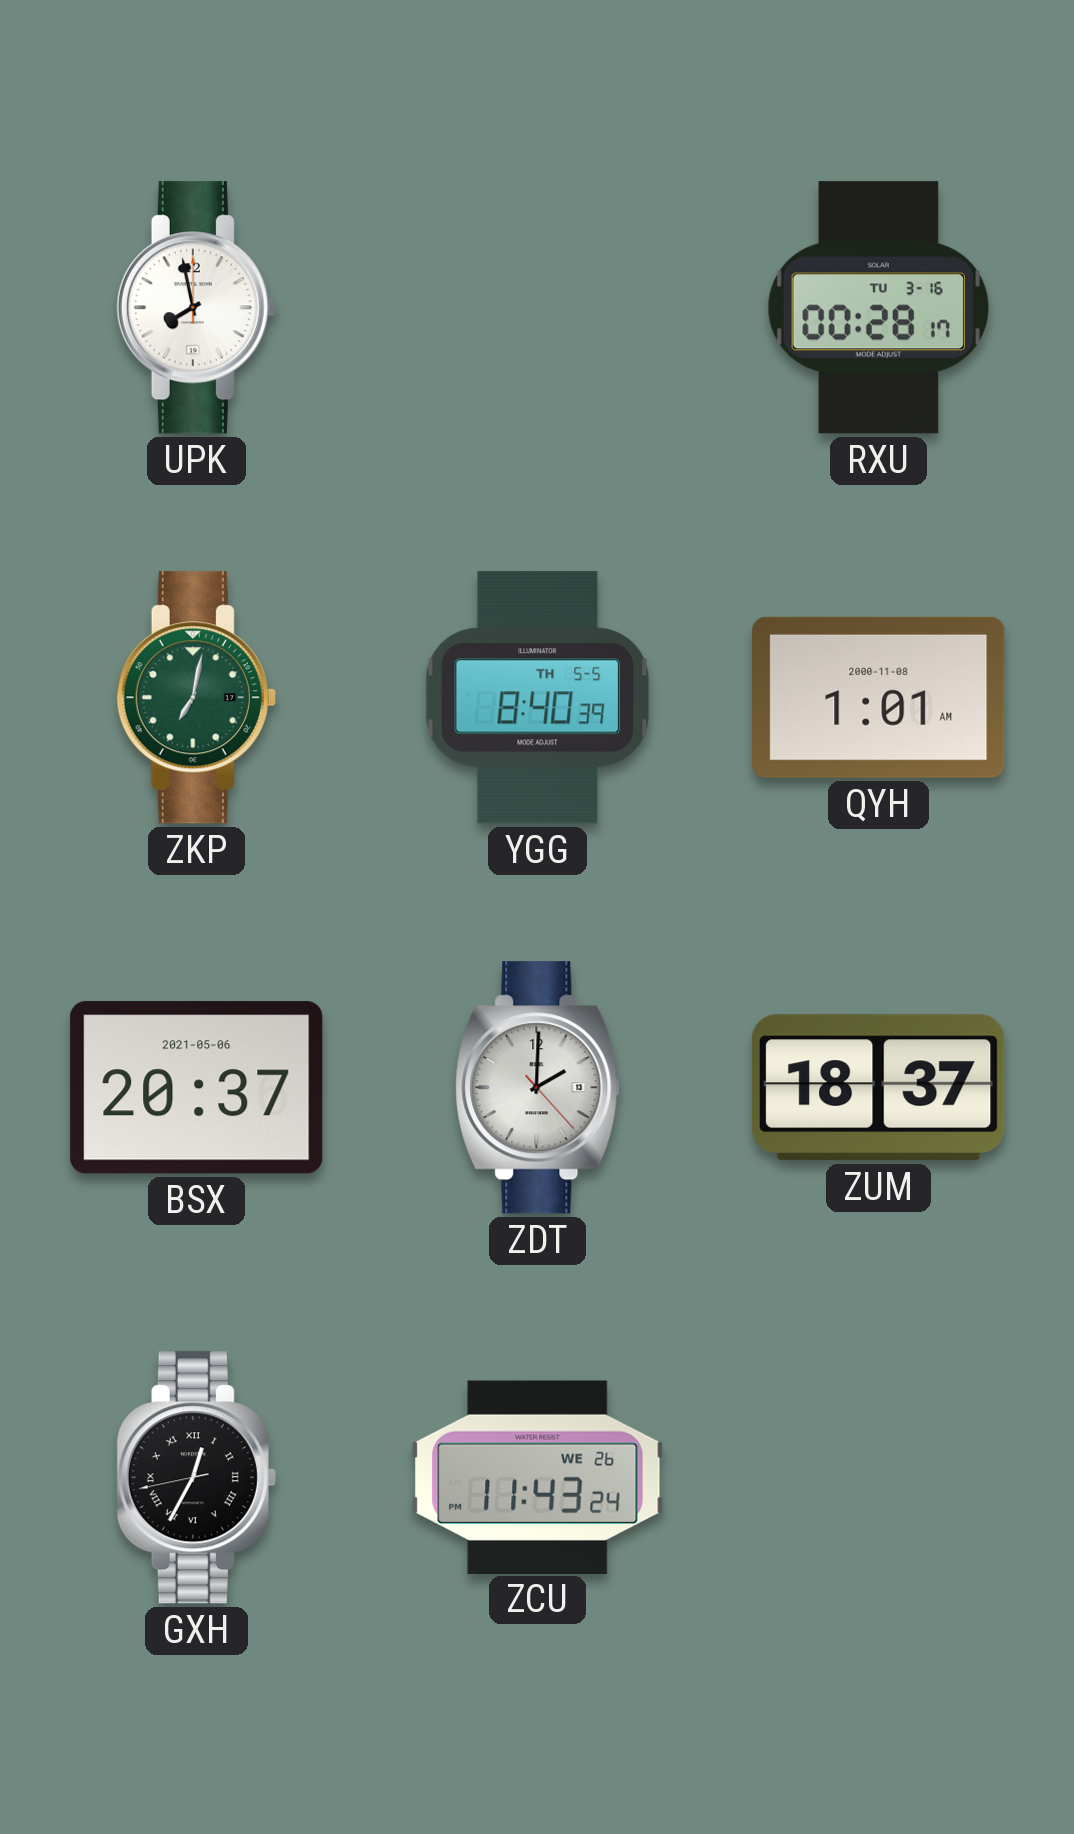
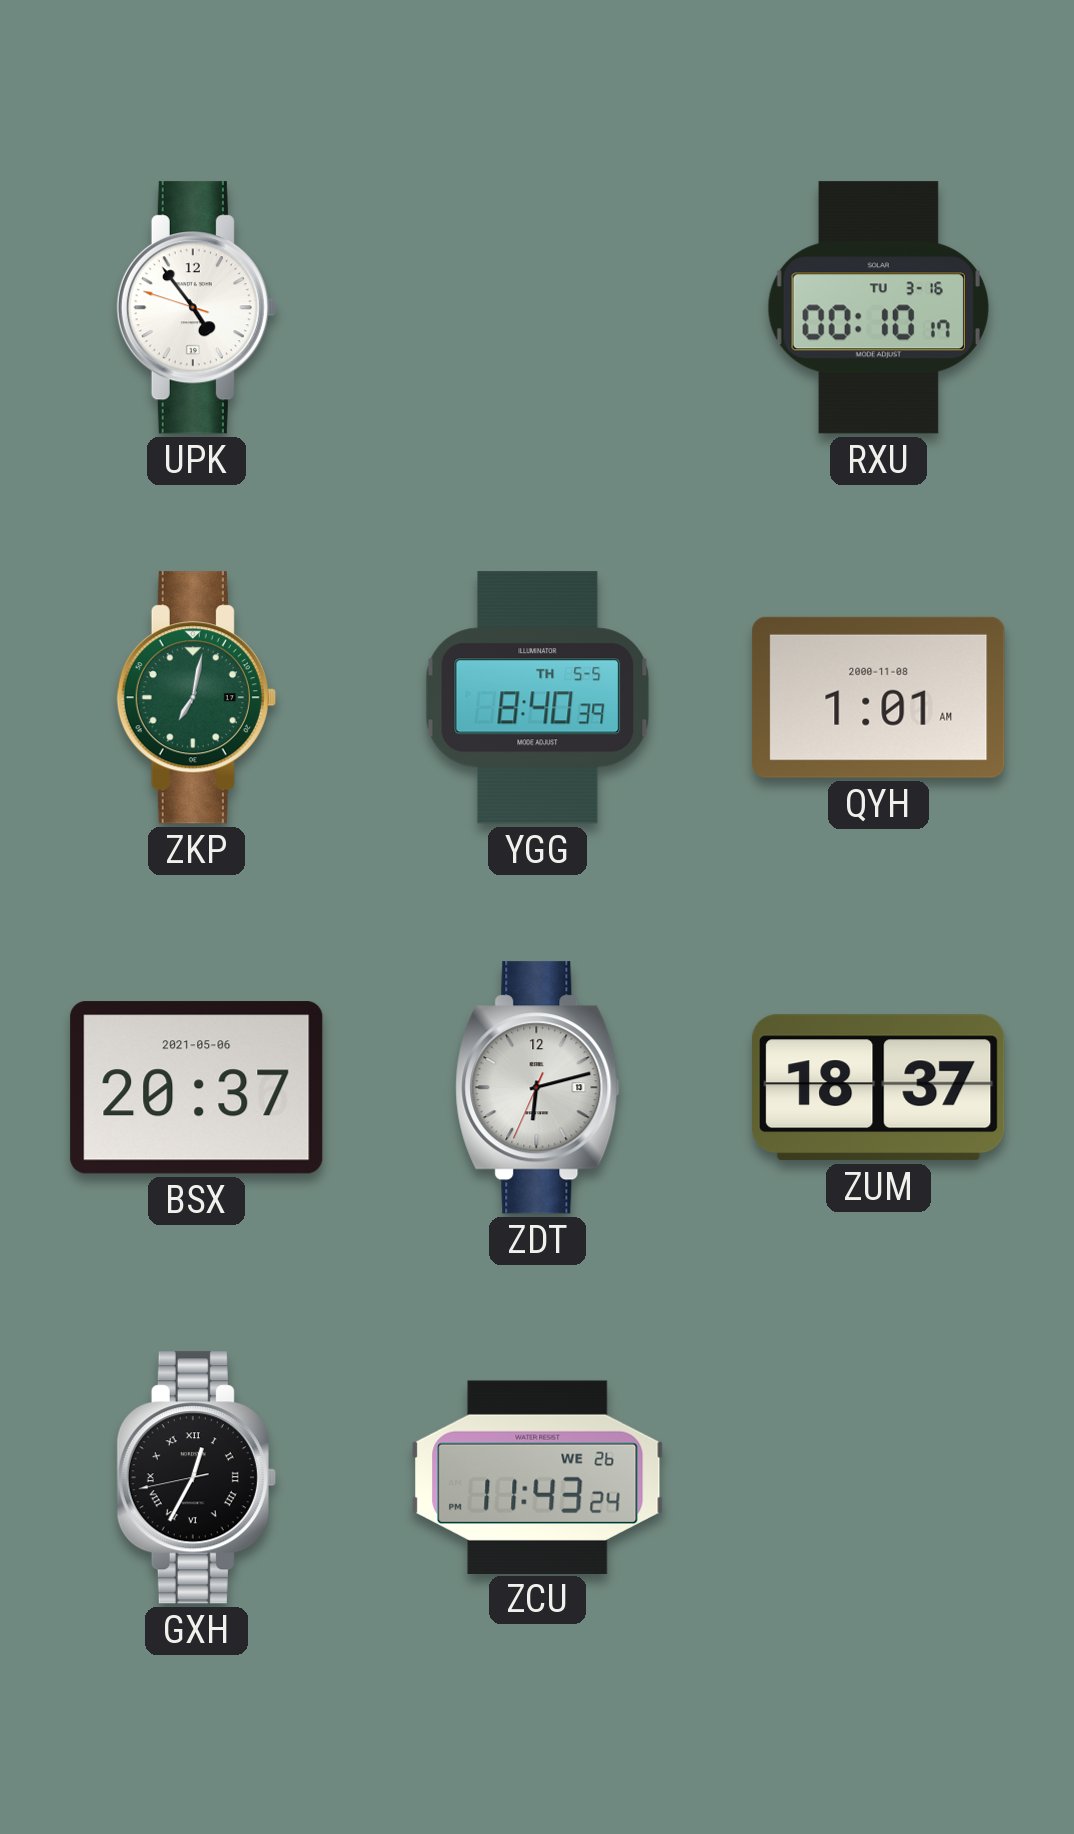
UPK: 7:58 -> 4:53
RXU: 00:28 -> 00:10
ZDT: 2:00 -> 6:12
